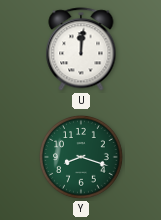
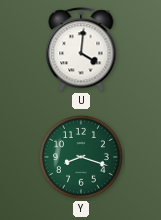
U: 12:01 -> 4:01
